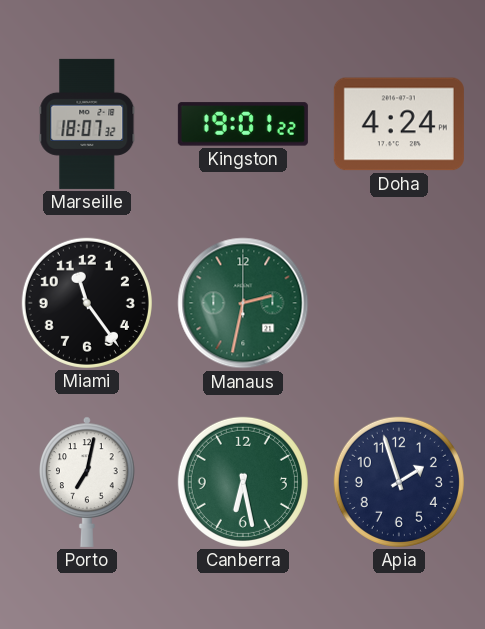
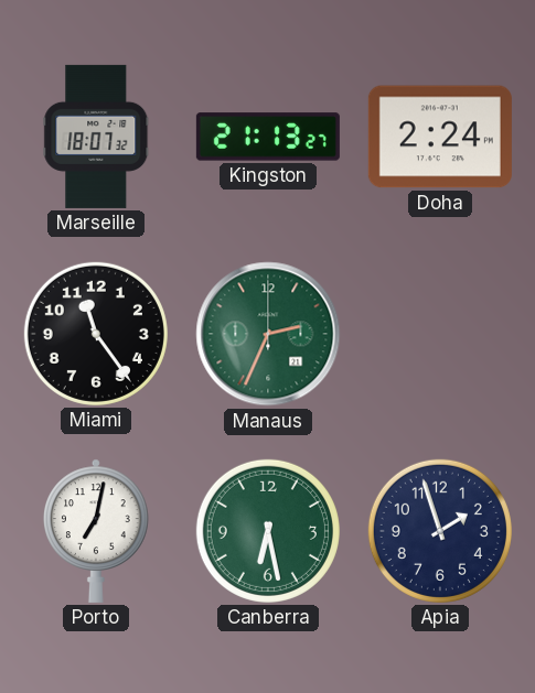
Kingston: 19:01 -> 21:13
Doha: 4:24 -> 2:24
Manaus: 2:32 -> 2:34
